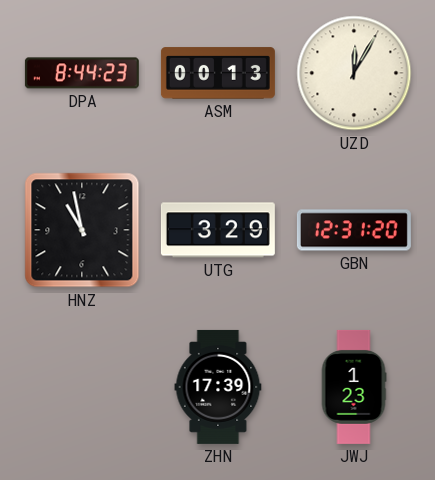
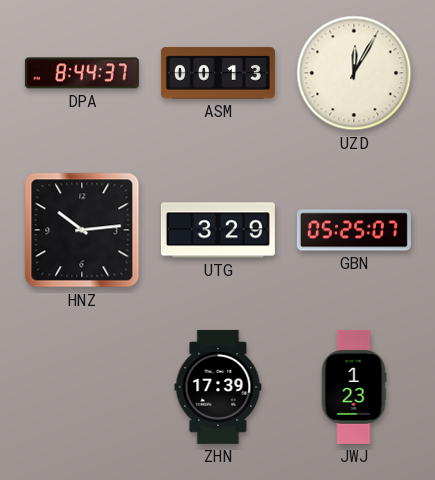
DPA: 8:44:23 -> 8:44:37
HNZ: 10:58 -> 10:14
GBN: 12:31 -> 05:25
